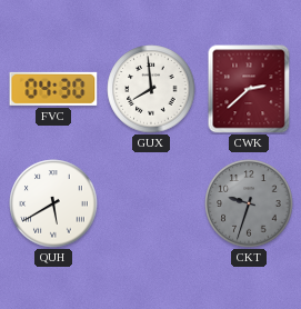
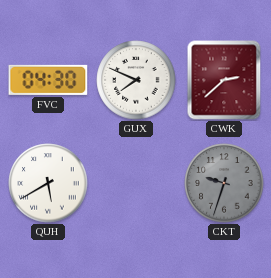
GUX: 7:59 -> 7:49
